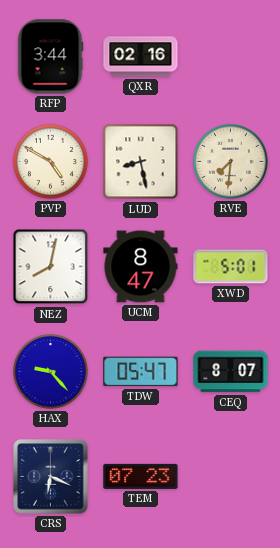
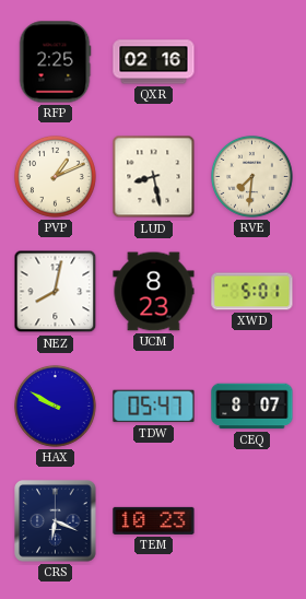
RFP: 3:44 -> 2:25
PVP: 4:50 -> 1:11
UCM: 8:47 -> 8:23
HAX: 9:23 -> 9:50
TEM: 07:23 -> 10:23
